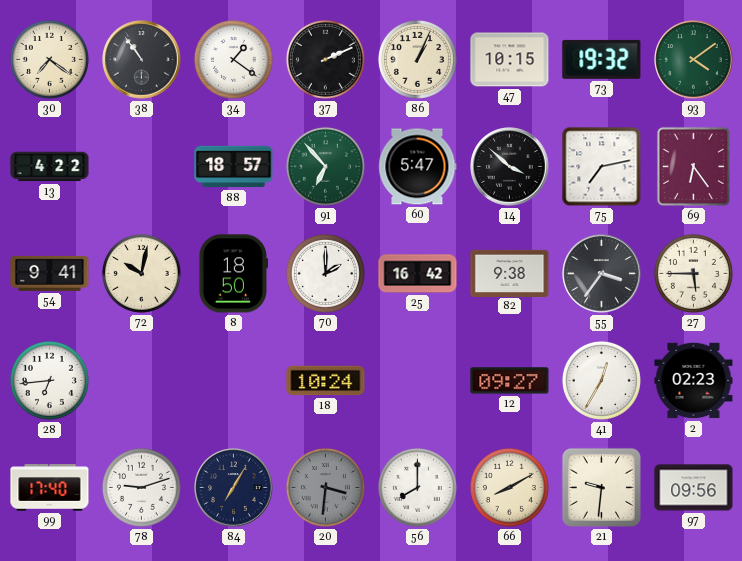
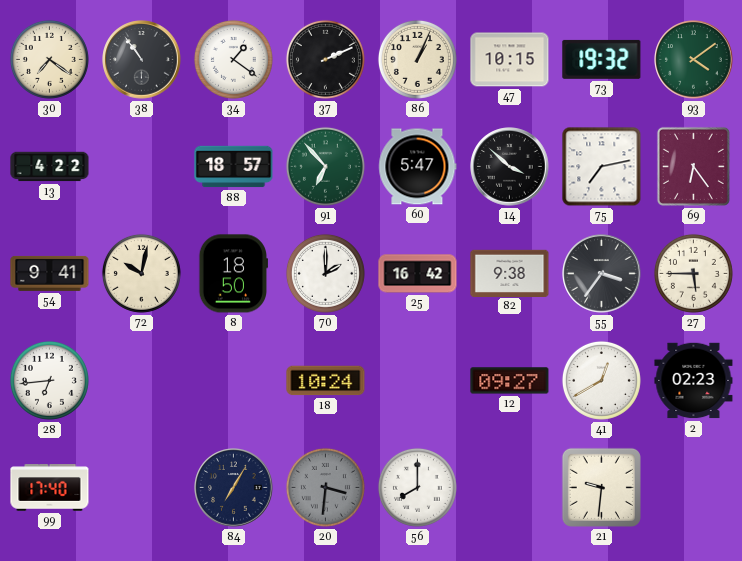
41: 12:35 -> 12:40
78: 9:12 -> none
66: 8:10 -> none
97: 09:56 -> none
